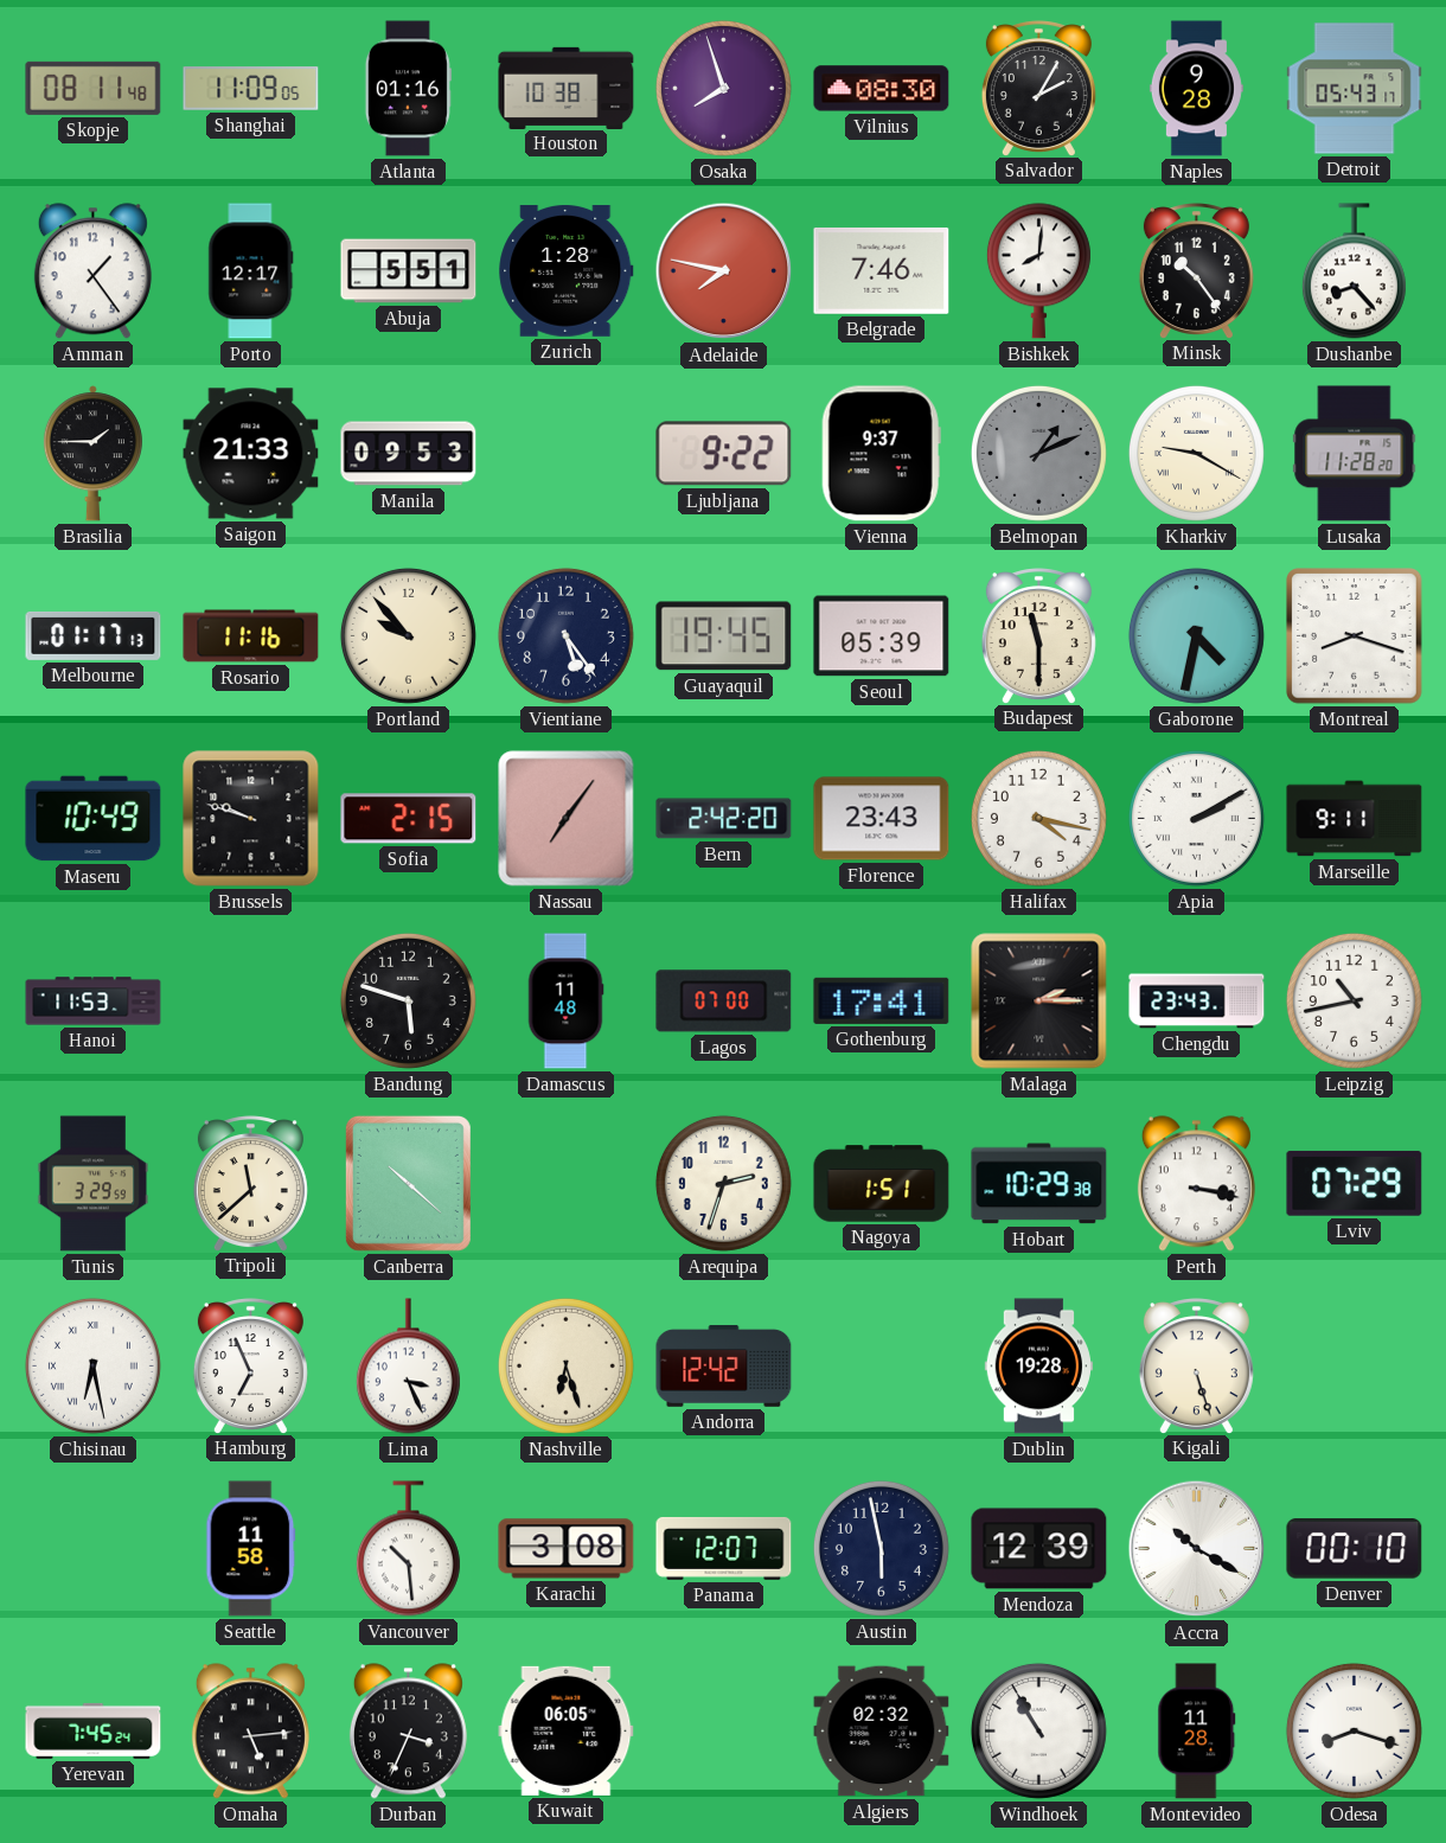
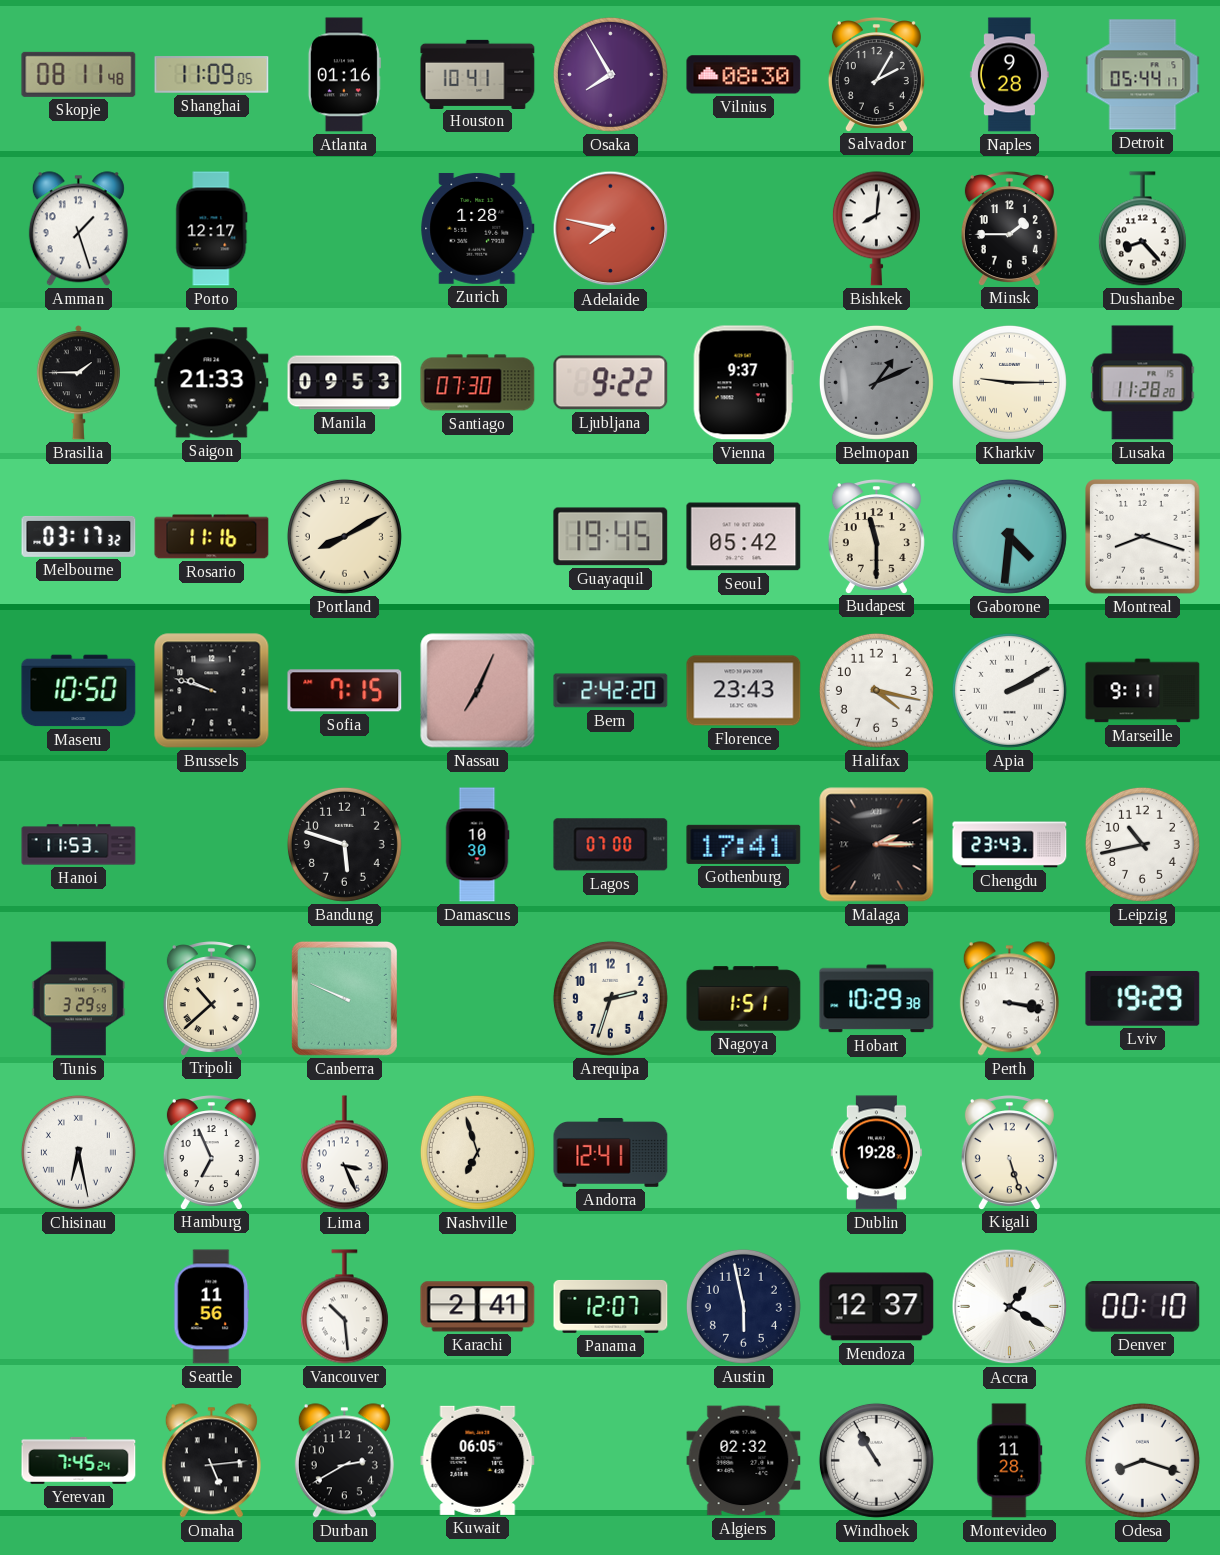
Houston: 10:38 -> 10:41
Osaka: 7:57 -> 7:55
Detroit: 05:43 -> 05:44
Amman: 1:24 -> 1:27
Abuja: 5:51 -> none
Belgrade: 7:46 -> none
Minsk: 10:24 -> 1:45
Santiago: none -> 07:30
Kharkiv: 9:20 -> 9:15
Melbourne: 01:17 -> 03:17
Portland: 9:53 -> 8:10
Vientiane: 5:24 -> none
Seoul: 05:39 -> 05:42
Gaborone: 4:32 -> 4:31
Maseru: 10:49 -> 10:50
Sofia: 2:15 -> 7:15
Nassau: 7:06 -> 7:04
Damascus: 11:48 -> 10:30
Tripoli: 11:38 -> 10:38
Canberra: 10:22 -> 9:49
Lviv: 07:29 -> 19:29
Nashville: 6:27 -> 6:57
Andorra: 12:42 -> 12:41
Seattle: 11:58 -> 11:56
Karachi: 3:08 -> 2:41
Mendoza: 12:39 -> 12:37
Accra: 10:20 -> 1:20
Durban: 3:34 -> 2:40
